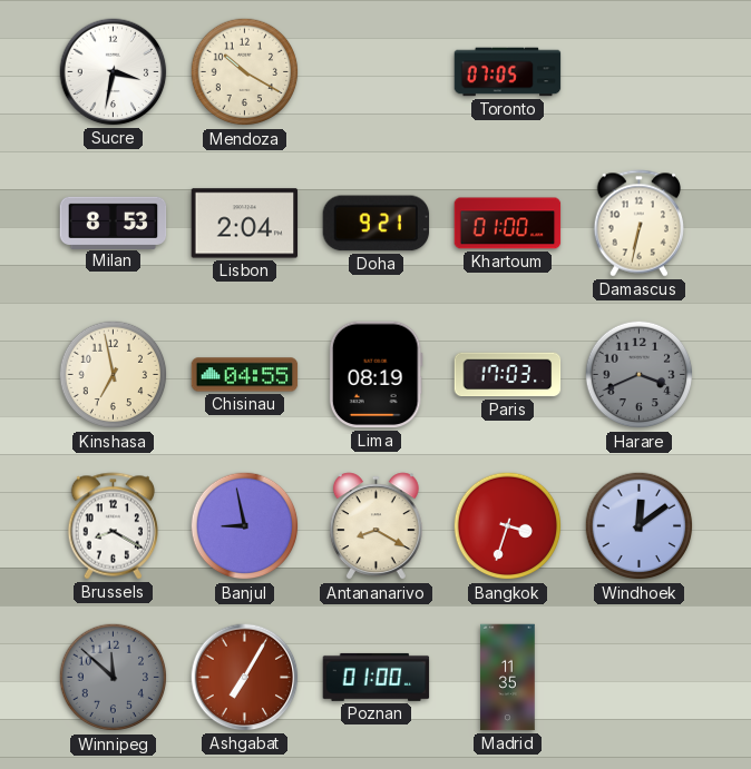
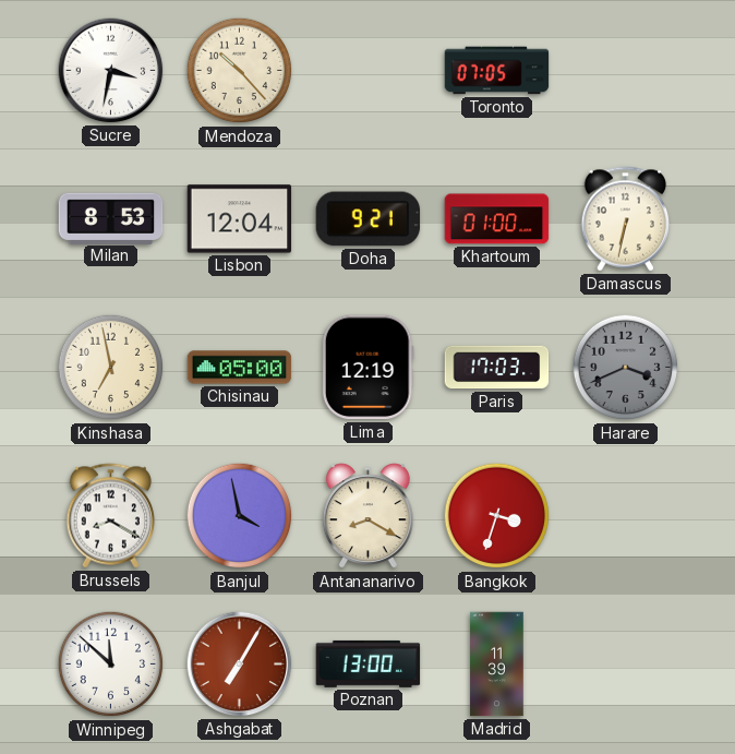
Mendoza: 10:20 -> 10:23
Lisbon: 2:04 -> 12:04
Chisinau: 04:55 -> 05:00
Lima: 08:19 -> 12:19
Banjul: 8:58 -> 3:58
Windhoek: 12:09 -> none
Winnipeg dial: grey -> white
Poznan: 01:00 -> 13:00
Madrid: 11:35 -> 11:39
